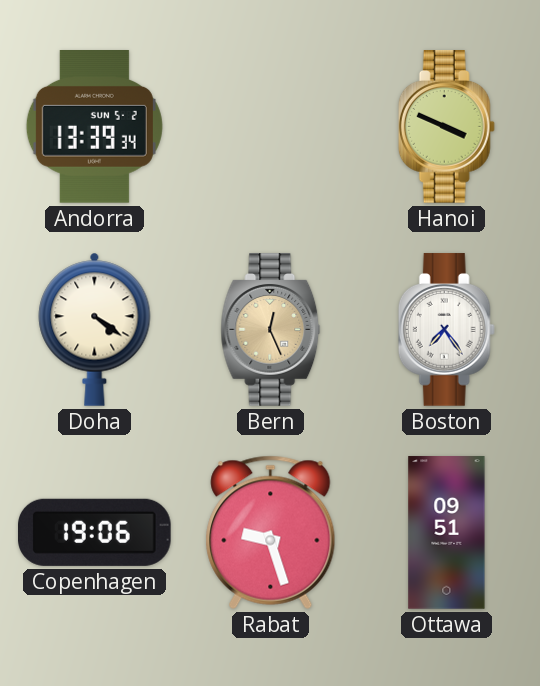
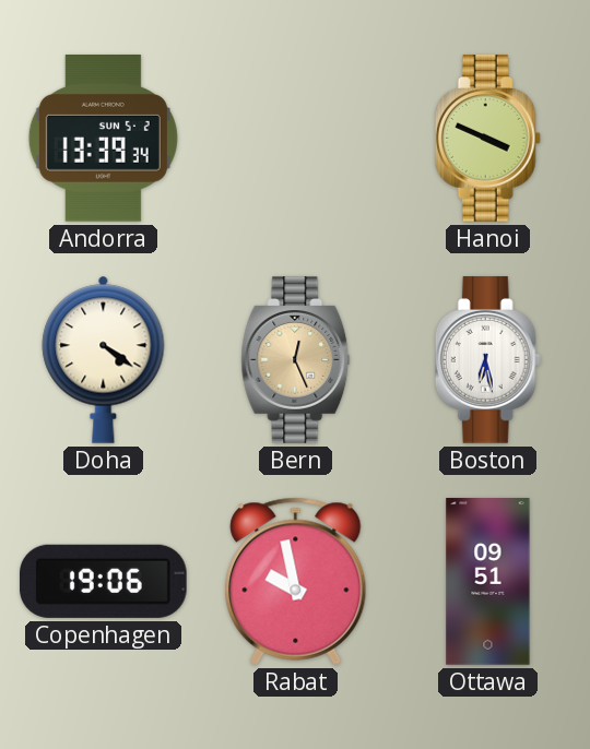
Boston: 7:24 -> 6:28
Rabat: 9:27 -> 9:58
